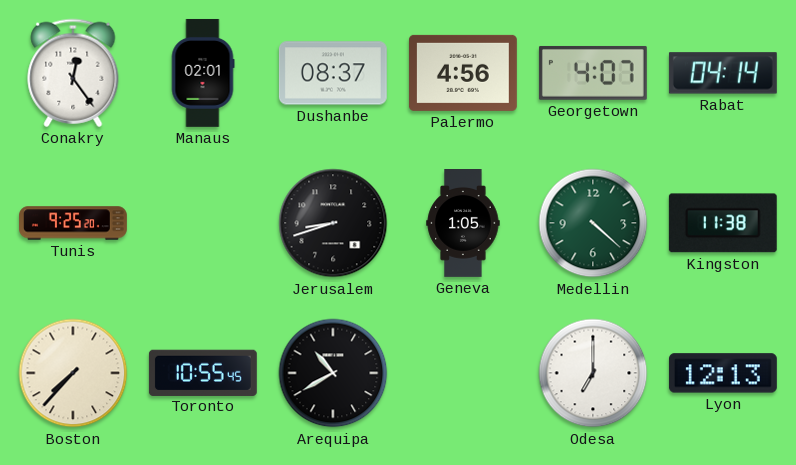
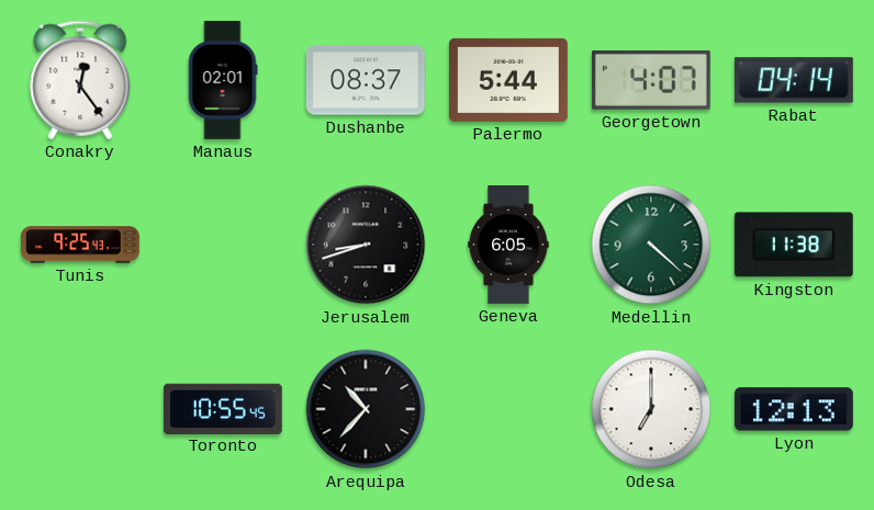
Palermo: 4:56 -> 5:44
Tunis: 9:25:20 -> 9:25:43
Geneva: 1:05 -> 6:05
Boston: 7:37 -> none
Arequipa: 10:40 -> 10:37
